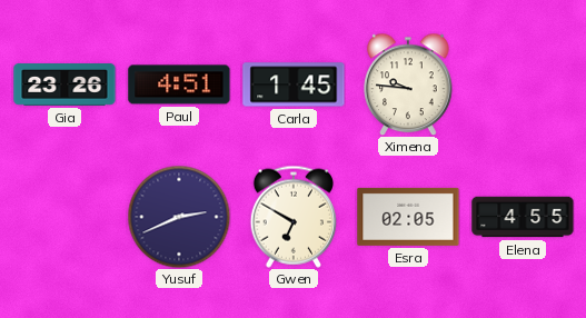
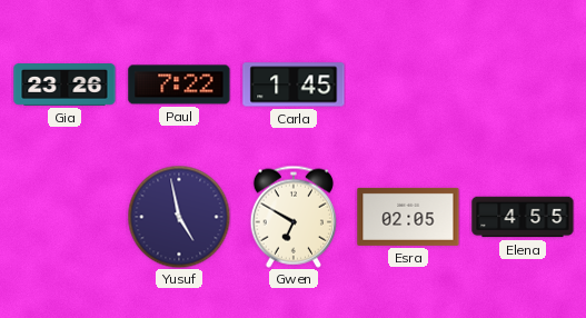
Paul: 4:51 -> 7:22
Ximena: 9:46 -> none
Yusuf: 2:41 -> 4:58
